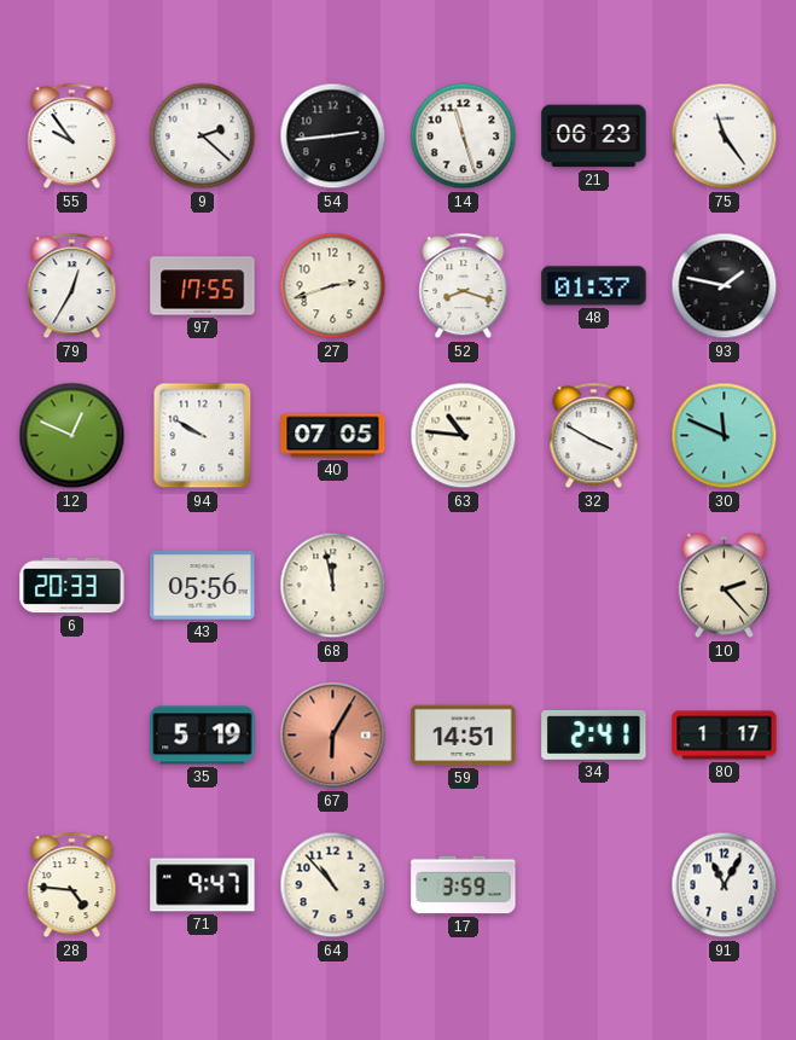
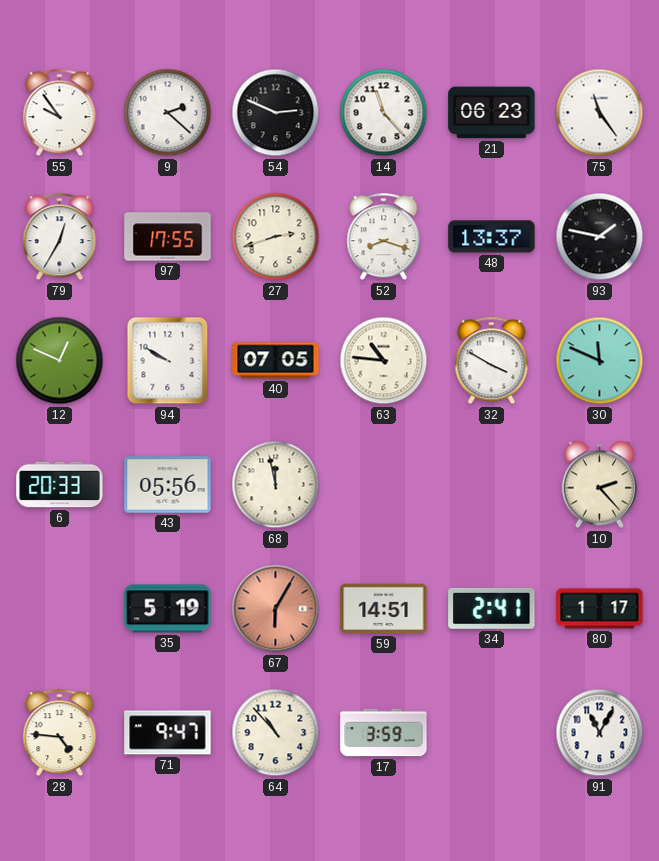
54: 2:44 -> 2:49
14: 11:27 -> 11:23
48: 01:37 -> 13:37
